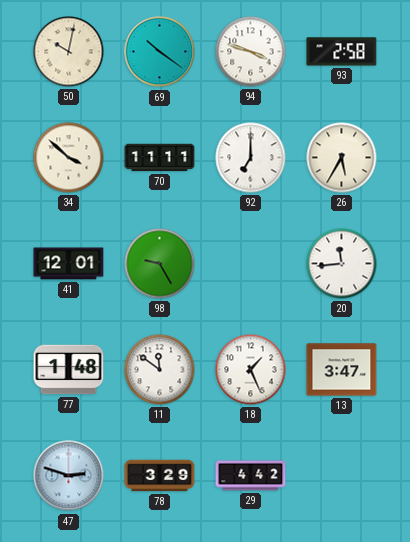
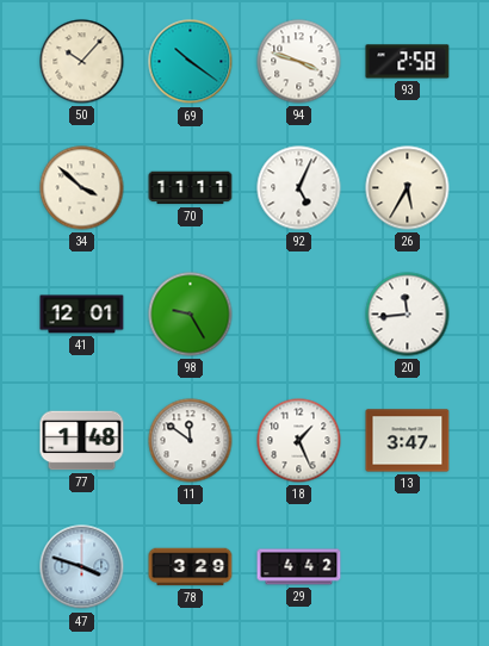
50: 10:02 -> 10:07
92: 7:00 -> 5:04
47: 2:48 -> 3:48
